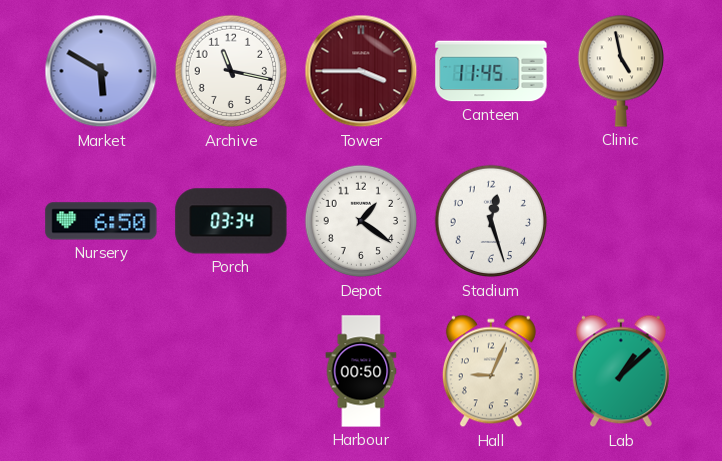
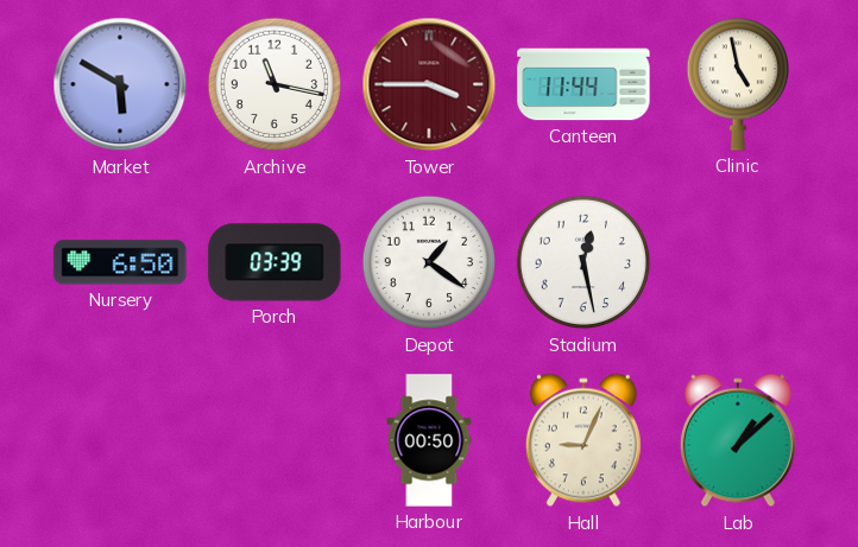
Canteen: 11:45 -> 11:44
Porch: 03:34 -> 03:39
Stadium: 12:27 -> 12:28
